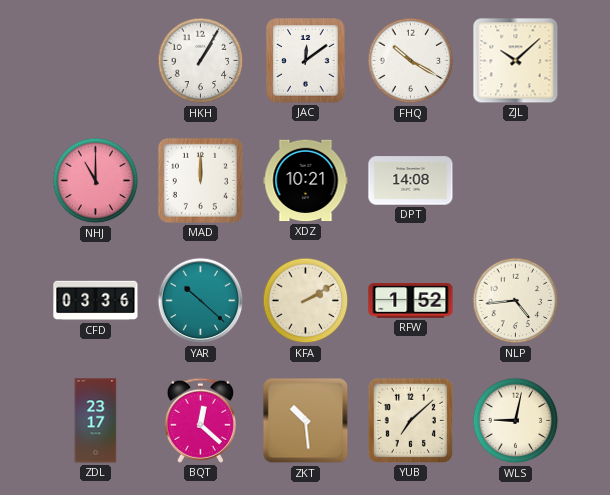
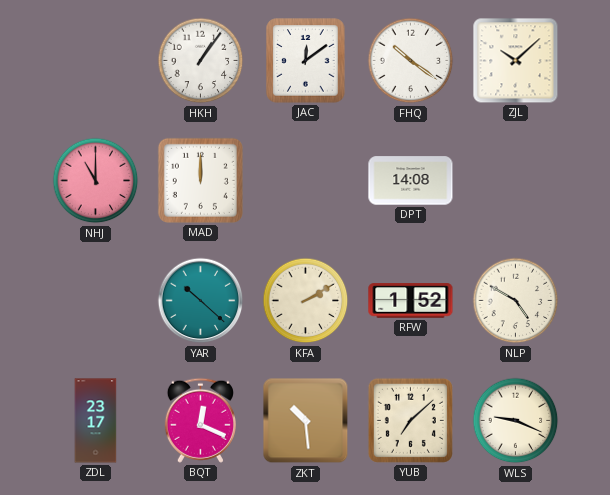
HKH: 1:05 -> 1:06
FHQ: 10:20 -> 10:21
XDZ: 10:21 -> none
CFD: 03:36 -> none
NLP: 4:44 -> 4:50
BQT: 12:22 -> 12:19
WLS: 9:02 -> 9:19
